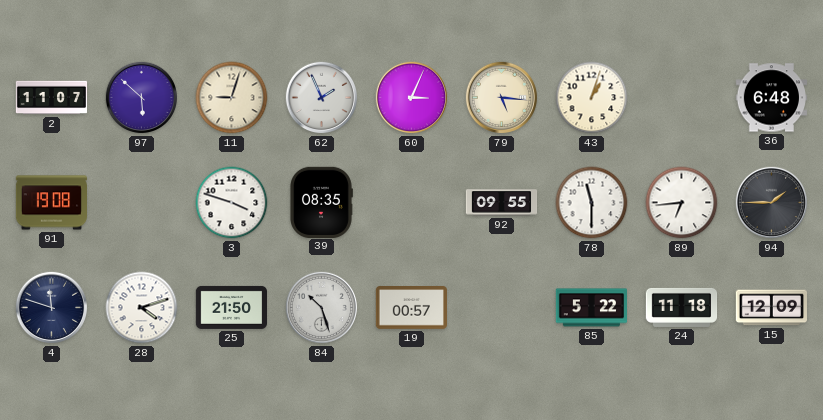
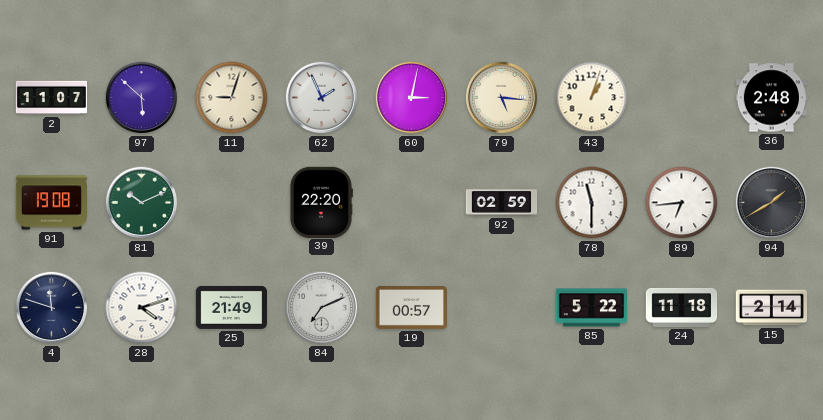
60: 3:04 -> 3:02
36: 6:48 -> 2:48
81: none -> 10:11
3: 3:48 -> none
39: 08:35 -> 22:20
92: 09:55 -> 02:59
94: 1:45 -> 1:40
25: 21:50 -> 21:49
84: 10:27 -> 7:11
15: 12:09 -> 2:14
